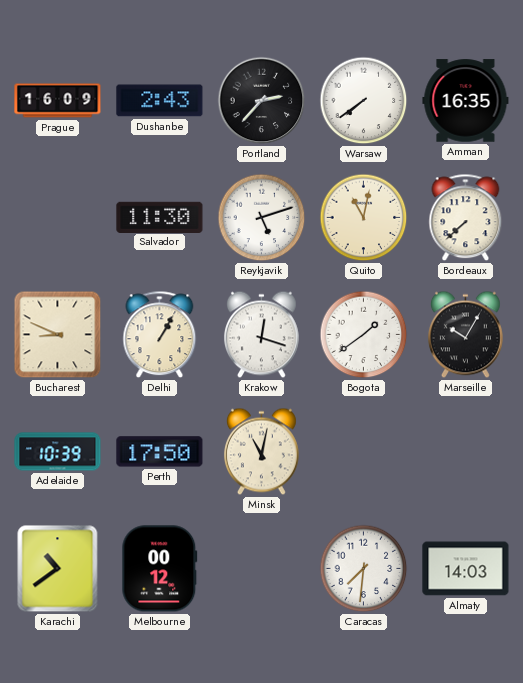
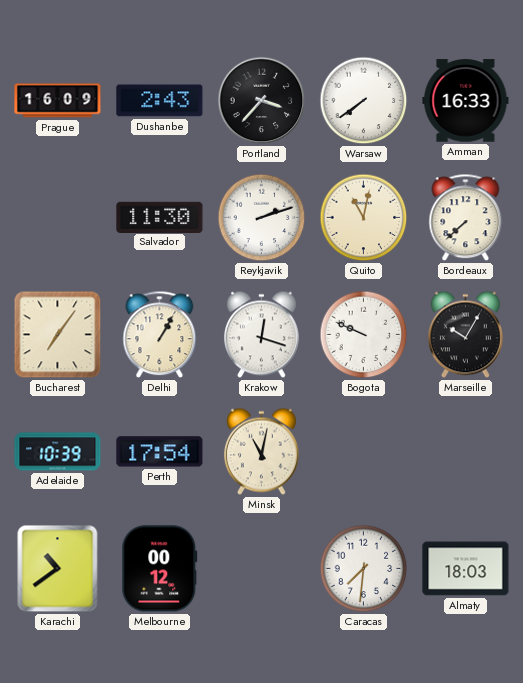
Portland: 2:37 -> 3:37
Amman: 16:35 -> 16:33
Reykjavik: 5:12 -> 2:12
Bucharest: 8:49 -> 7:06
Bogota: 1:39 -> 9:49
Perth: 17:50 -> 17:54
Almaty: 14:03 -> 18:03
